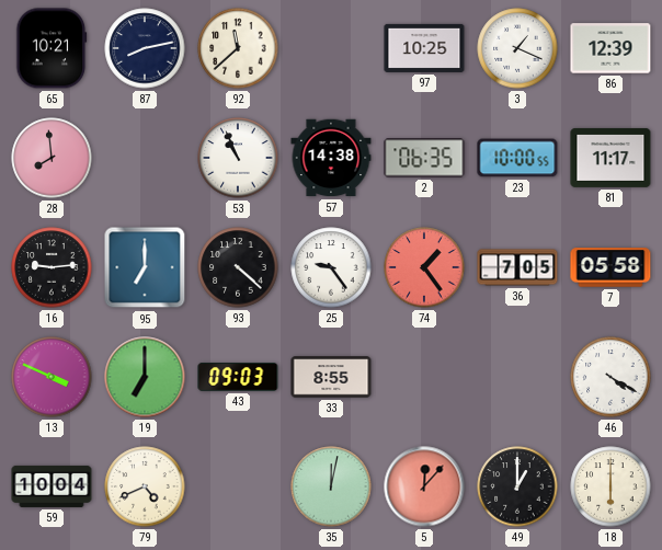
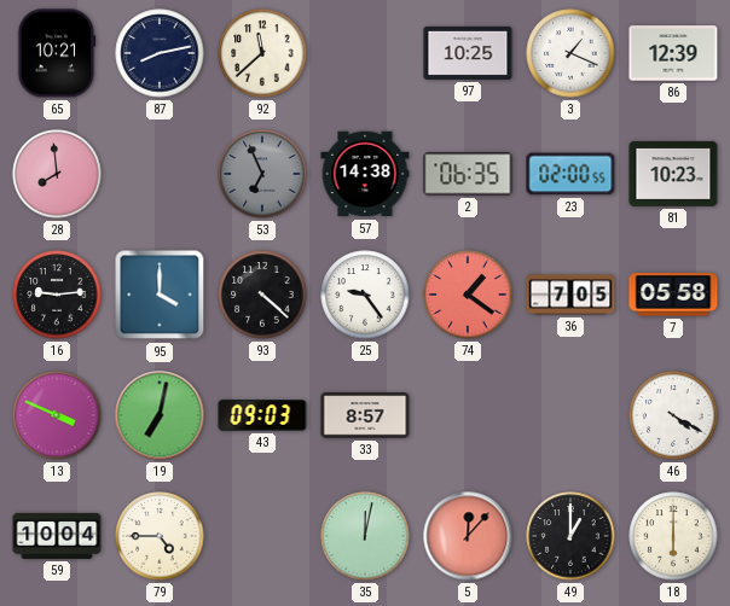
53: 10:56 -> 6:56
53 dial: white -> grey
23: 10:00 -> 02:00
81: 11:17 -> 10:23
95: 7:00 -> 4:00
74: 1:24 -> 1:21
19: 7:00 -> 7:02
33: 8:55 -> 8:57
79: 4:41 -> 4:45
